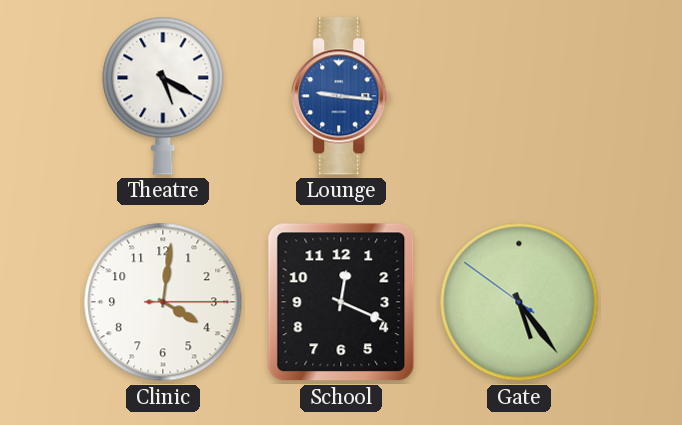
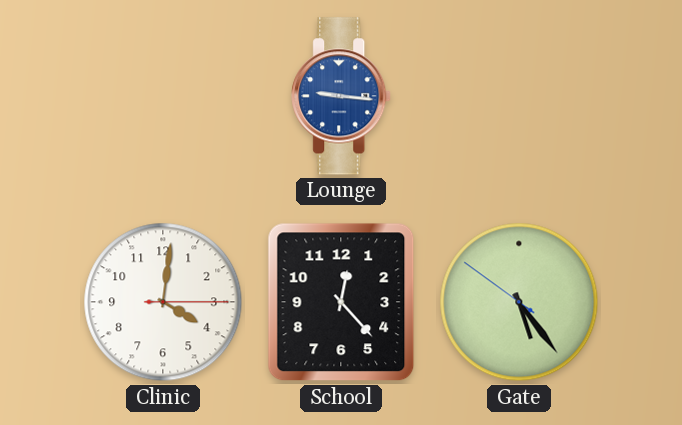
Theatre: 5:20 -> none
School: 12:19 -> 12:23
